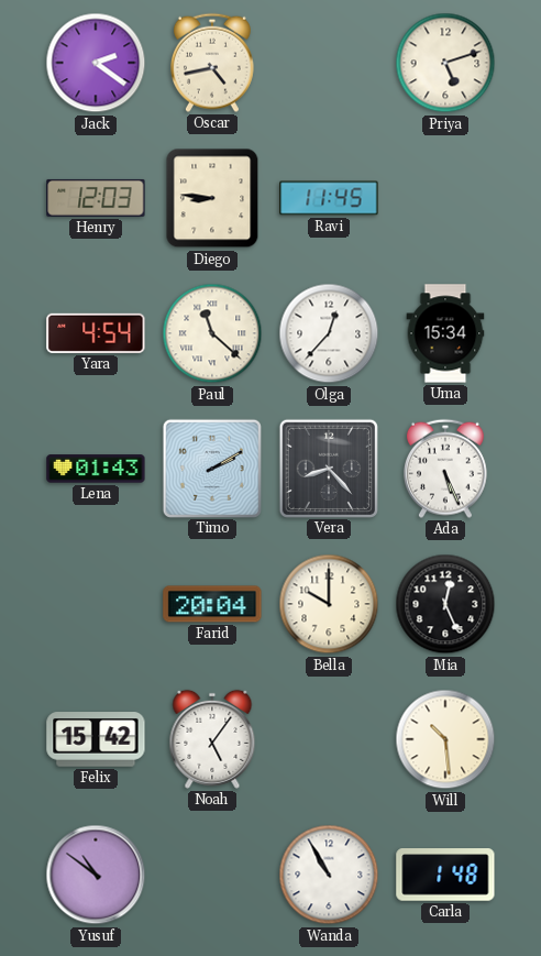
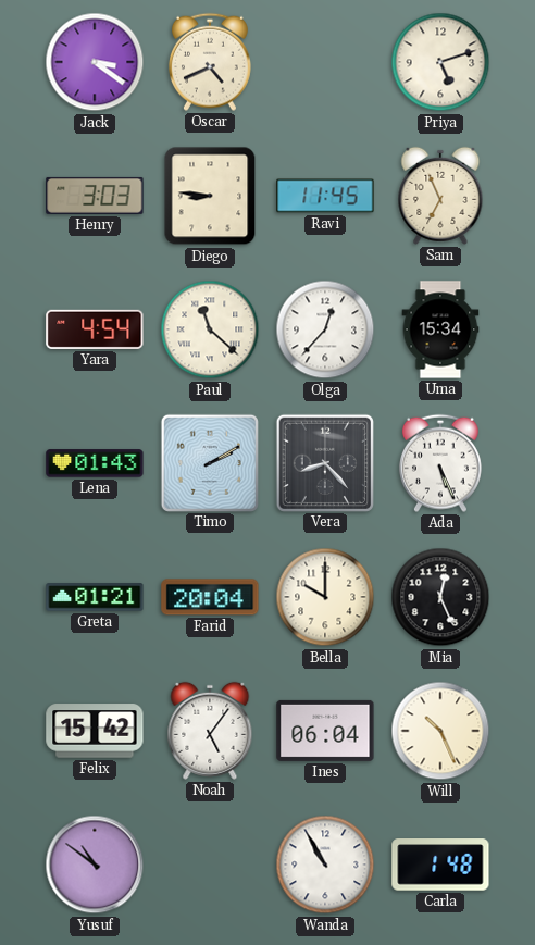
Jack: 2:21 -> 3:21
Oscar: 4:43 -> 4:41
Henry: 12:03 -> 3:03
Sam: none -> 6:56
Greta: none -> 01:21
Ines: none -> 06:04
Will: 10:29 -> 10:26
